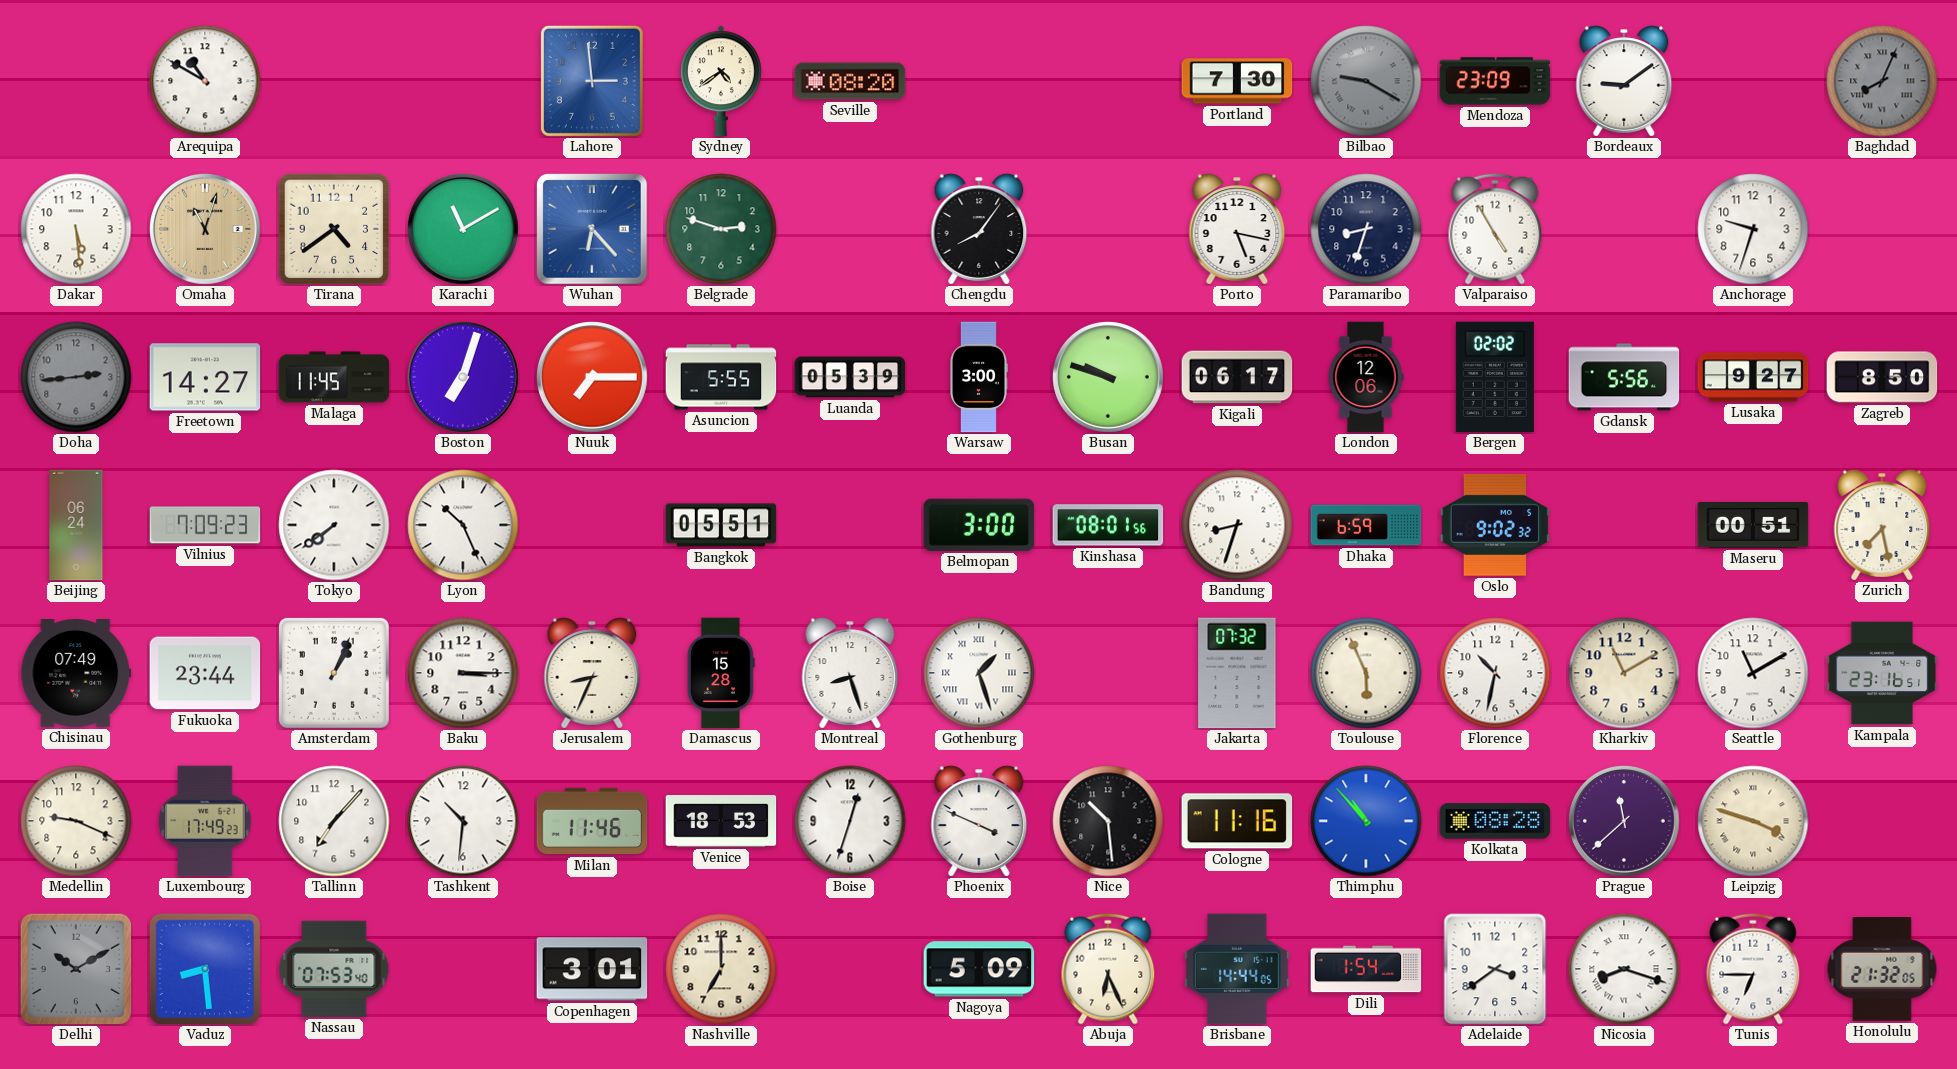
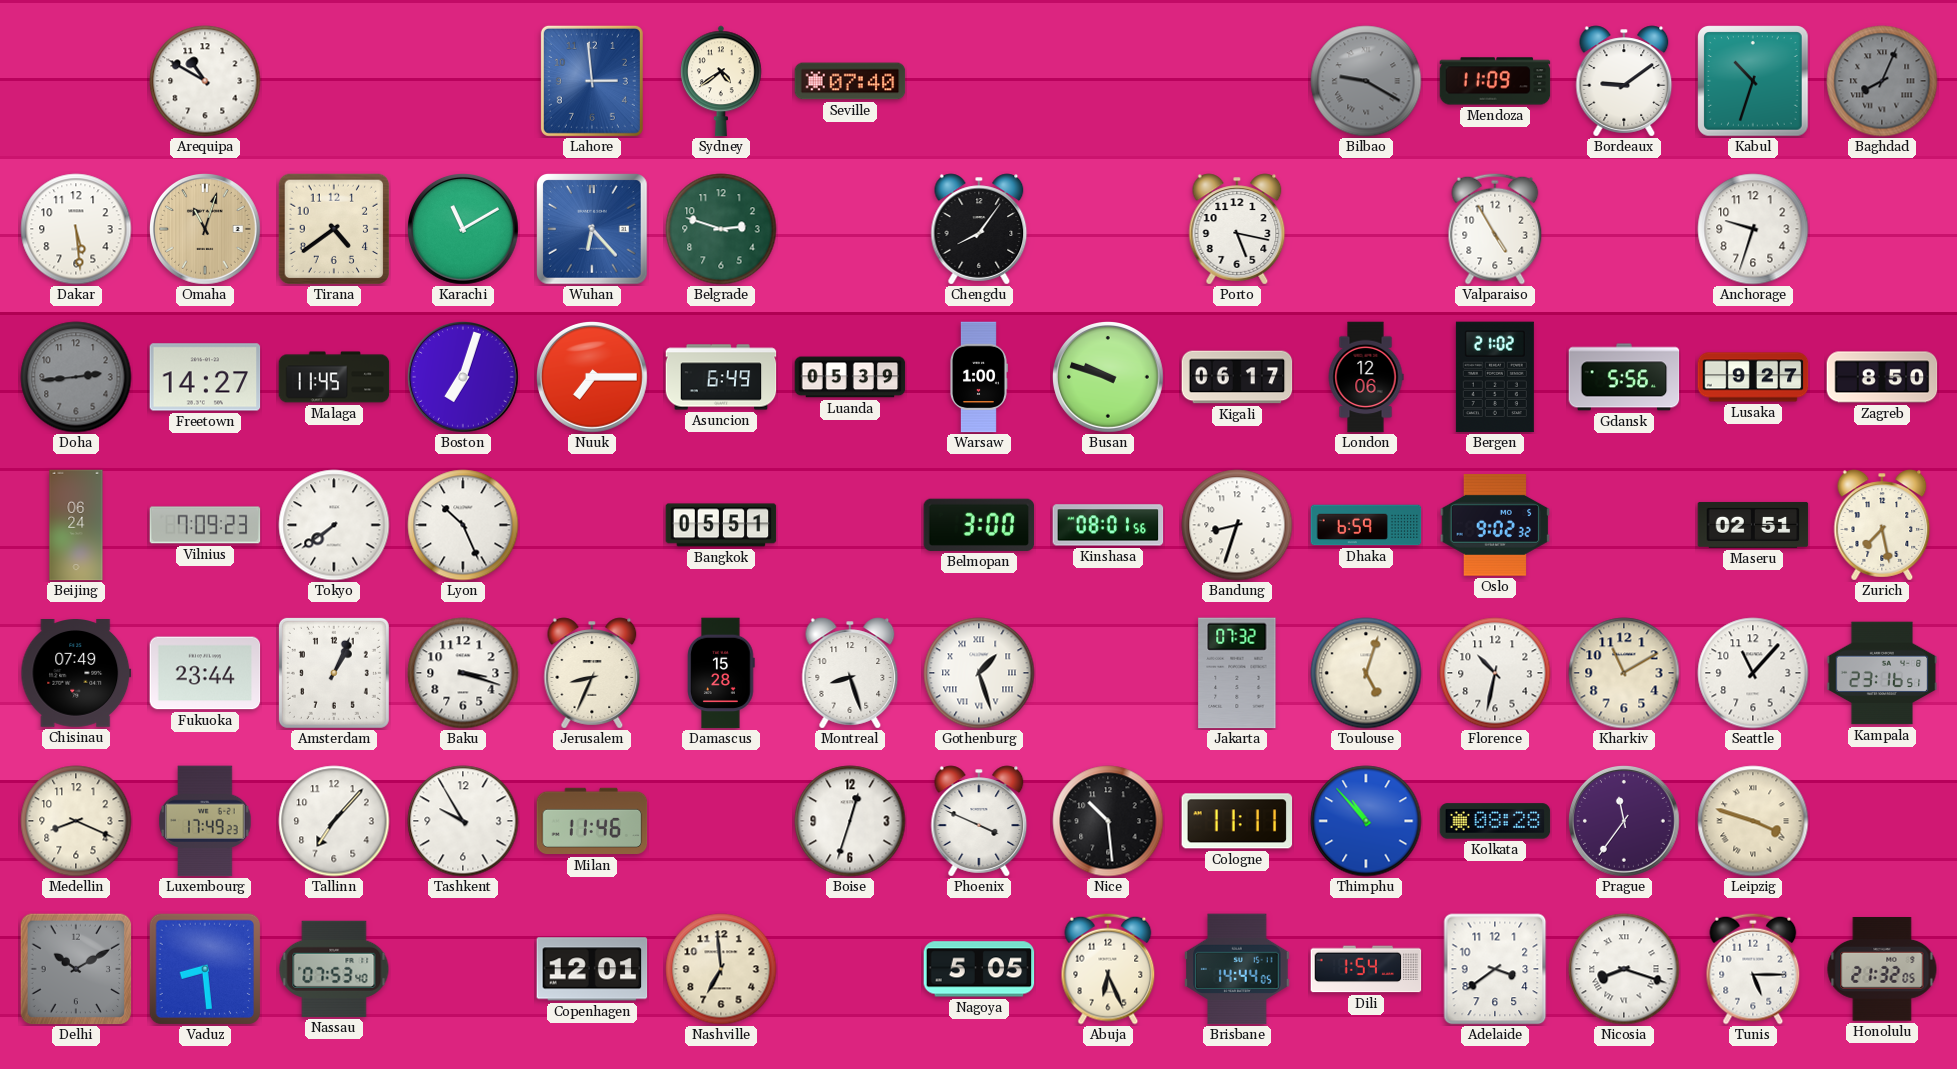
Seville: 08:20 -> 07:40
Portland: 7:30 -> none
Mendoza: 23:09 -> 11:09
Kabul: none -> 10:33
Paramaribo: 8:33 -> none
Asuncion: 5:55 -> 6:49
Warsaw: 3:00 -> 1:00
Bergen: 02:02 -> 21:02
Maseru: 00:51 -> 02:51
Baku: 3:15 -> 3:18
Toulouse: 5:56 -> 5:03
Seattle: 11:10 -> 11:07
Medellin: 9:19 -> 8:19
Tashkent: 10:31 -> 9:55
Venice: 18:53 -> none
Cologne: 11:16 -> 11:11
Prague: 11:38 -> 11:36
Copenhagen: 3:01 -> 12:01
Nashville: 7:00 -> 6:59
Nagoya: 5:09 -> 5:05
Tunis: 6:45 -> 5:15
